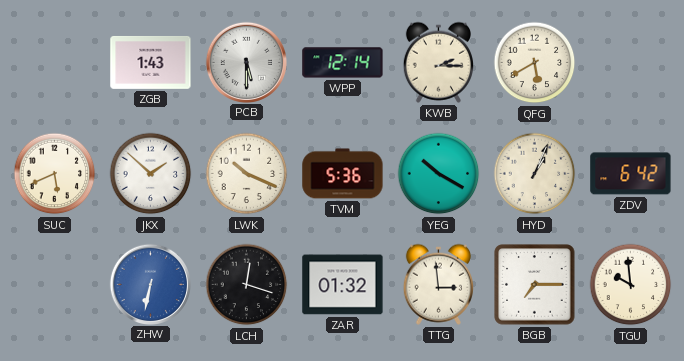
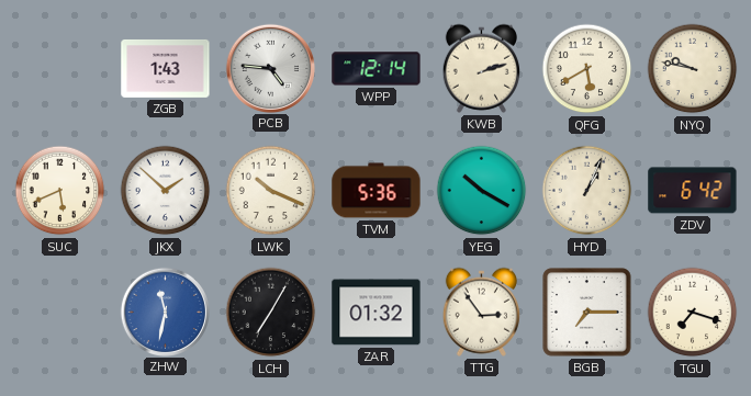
PCB: 5:30 -> 4:46
KWB: 2:15 -> 2:12
NYQ: none -> 9:47
ZHW: 6:32 -> 11:32
LCH: 12:18 -> 7:05
TTG: 2:59 -> 2:54
TGU: 9:59 -> 7:18
